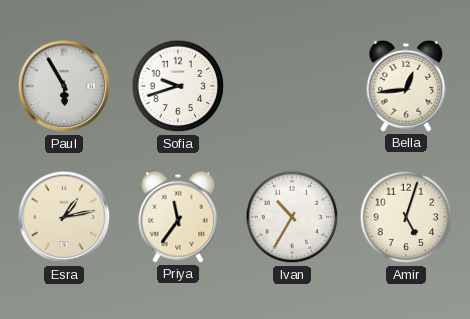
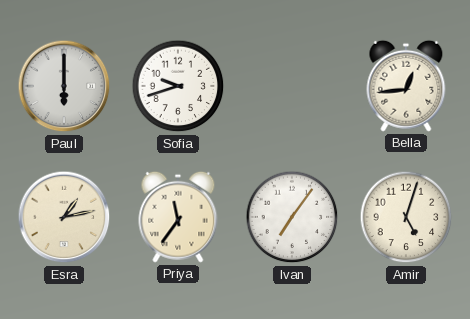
Paul: 5:55 -> 6:00
Ivan: 10:35 -> 7:06
